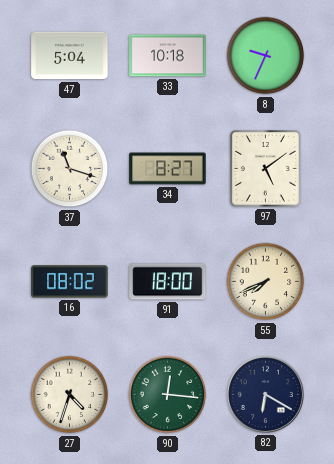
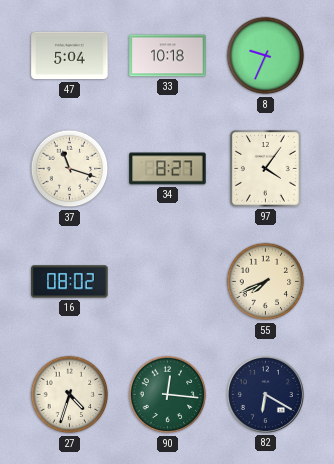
97: 5:09 -> 4:06
91: 18:00 -> none
